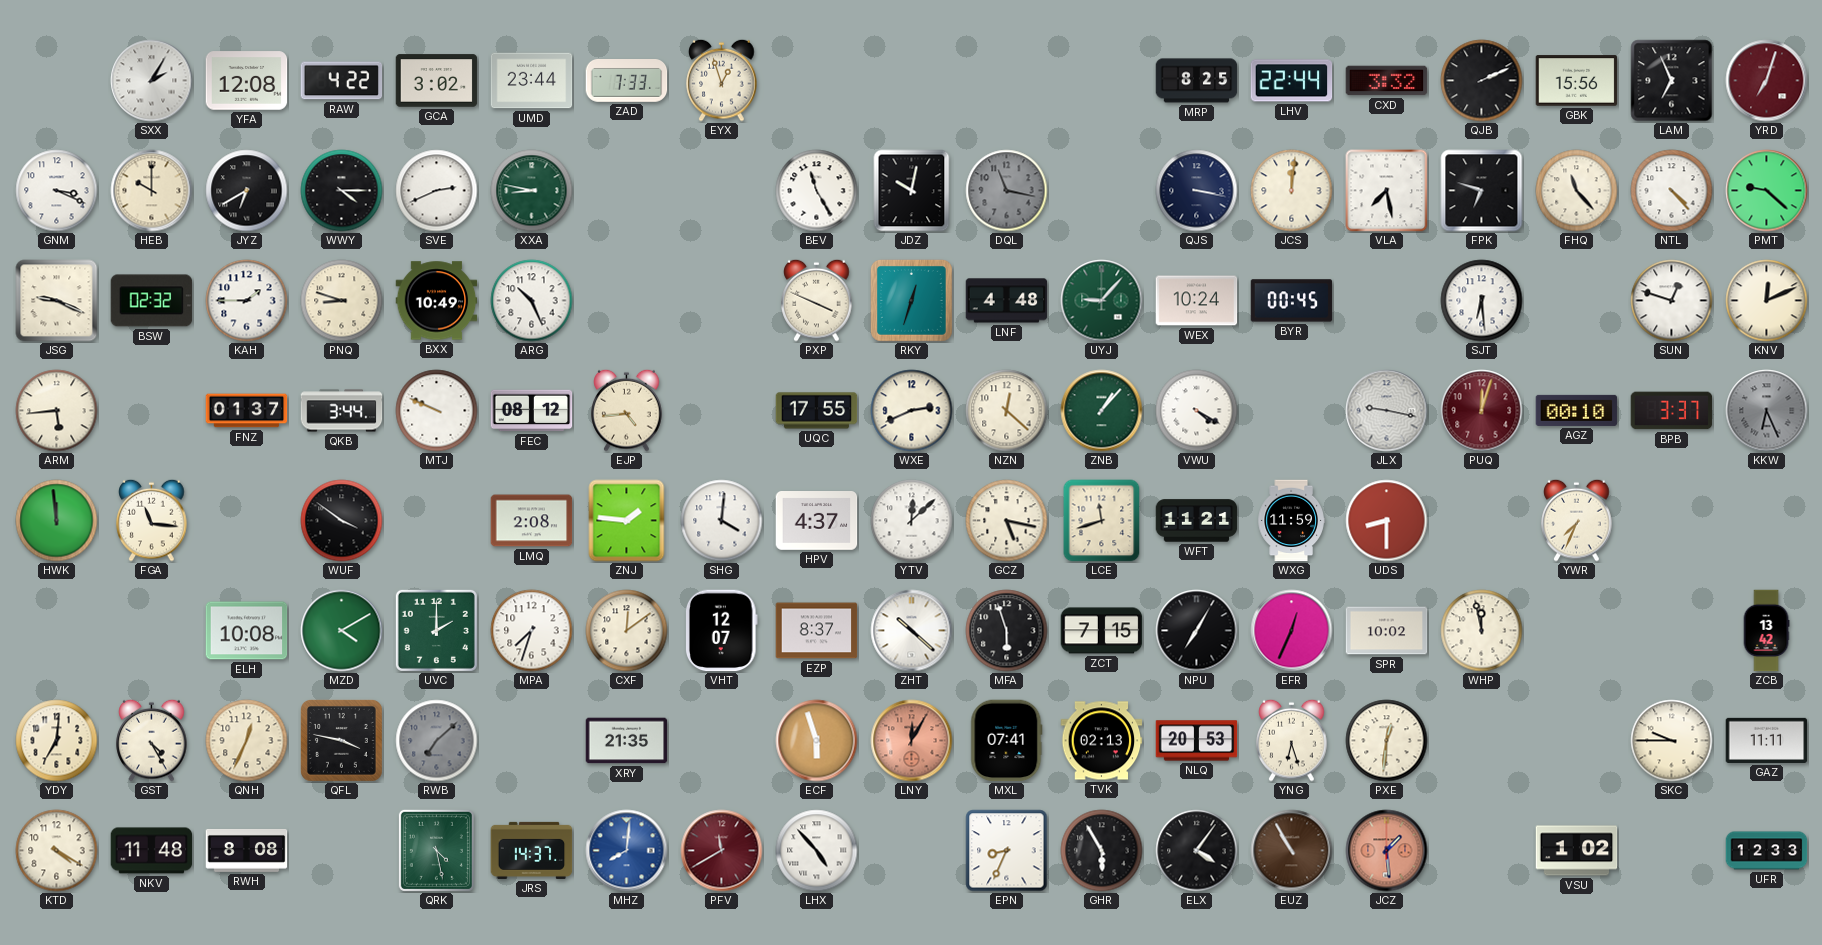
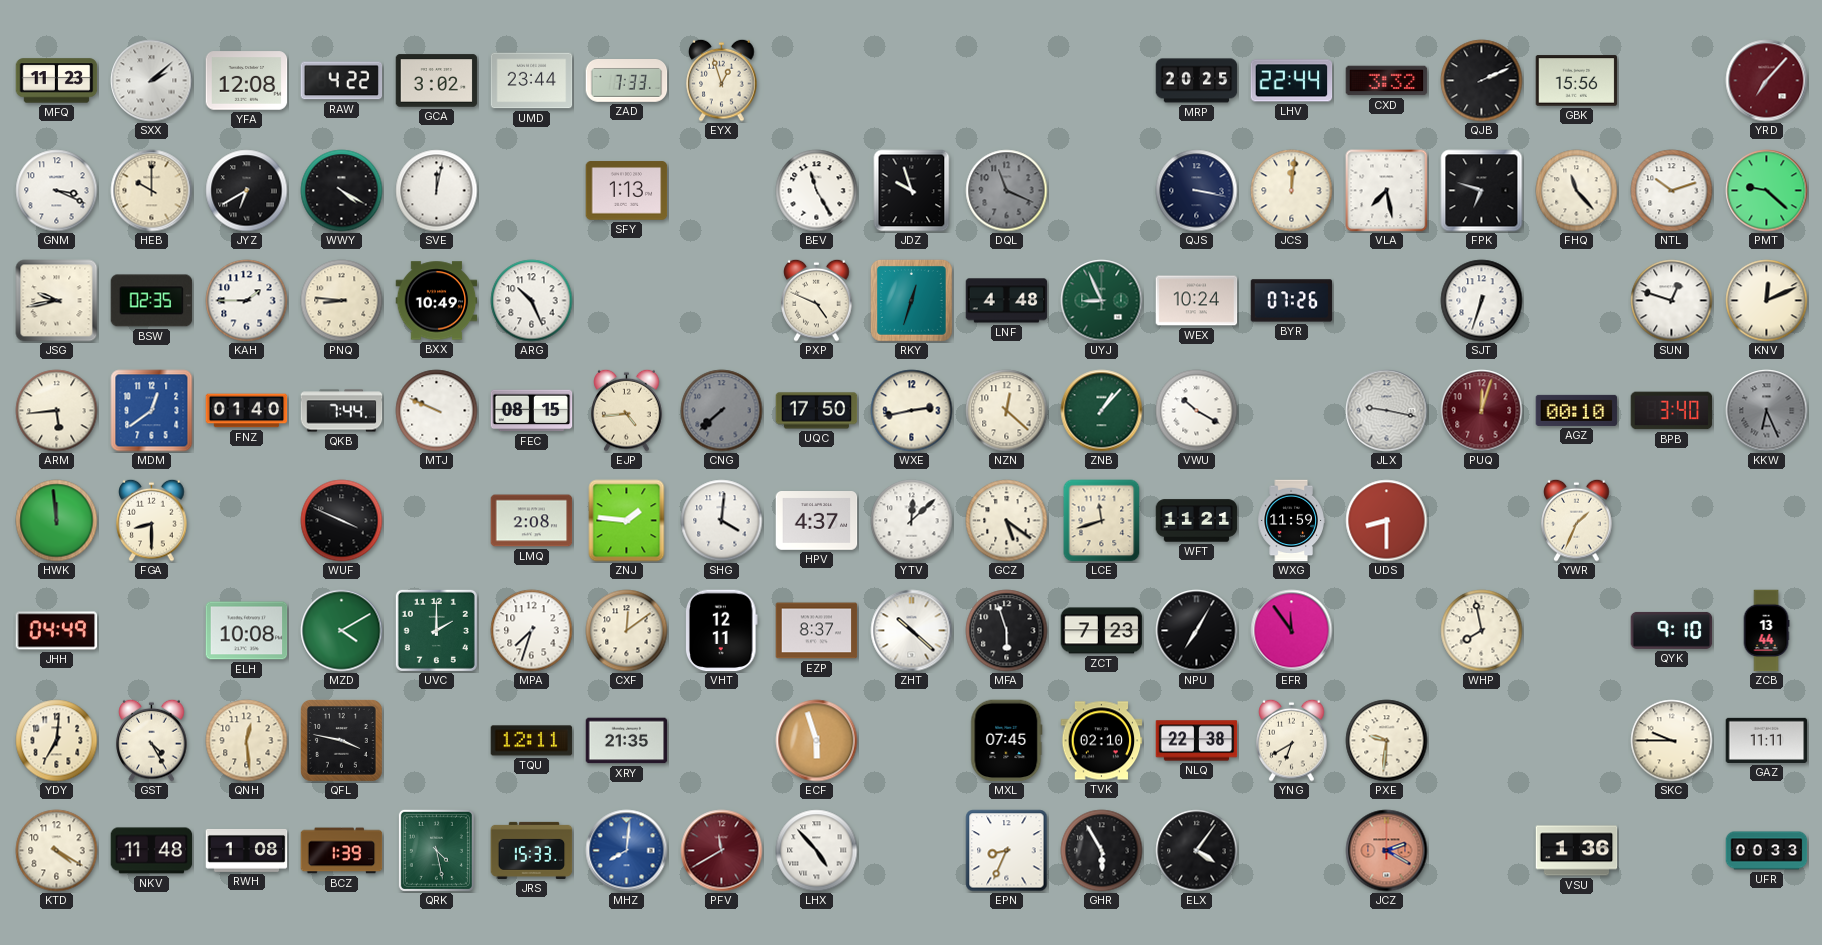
MFQ: none -> 11:23
SXX: 2:05 -> 2:08
MRP: 8:25 -> 20:25
LAM: 6:56 -> none
YRD: 7:03 -> 7:07
WWY: 4:15 -> 4:20
SVE: 2:41 -> 12:02
XXA: 8:47 -> none
SFY: none -> 1:13
JDZ: 10:02 -> 9:57
DQL: 11:17 -> 11:19
NTL: 4:23 -> 10:12
JSG: 9:19 -> 9:43
BSW: 02:32 -> 02:35
PNQ: 8:48 -> 8:46
PXP: 3:49 -> 4:49
UYJ: 9:07 -> 8:56
BYR: 00:45 -> 07:26
SJT: 6:29 -> 6:33
MDM: none -> 12:39
FNZ: 01:37 -> 01:40
QKB: 3:44 -> 7:44
FEC: 08:12 -> 08:15
CNG: none -> 7:38
UQC: 17:55 -> 17:50
WXE: 2:41 -> 2:43
VWU: 4:20 -> 10:20
BPB: 3:37 -> 3:40
FGA: 11:16 -> 8:30
WUF: 3:51 -> 3:49
GCZ: 5:17 -> 5:21
YWR: 7:34 -> 1:34
JHH: none -> 04:49
VHT: 12:07 -> 12:11
ZCT: 7:15 -> 7:23
EFR: 12:34 -> 11:54
SPR: 10:02 -> none
WHP: 11:58 -> 7:58
QYK: none -> 9:10
ZCB: 13:42 -> 13:44
QNH: 12:34 -> 12:29
RWB: 7:08 -> none
TQU: none -> 12:11
LNY: 12:05 -> none
MXL: 07:41 -> 07:45
TVK: 02:13 -> 02:10
NLQ: 20:53 -> 22:38
YNG: 6:27 -> 6:40
PXE: 12:31 -> 9:31
RWH: 8:08 -> 1:08
BCZ: none -> 1:39
JRS: 14:37 -> 15:33
EUZ: 10:55 -> none
JCZ: 1:29 -> 2:20
VSU: 1:02 -> 1:36
UFR: 12:33 -> 00:33
